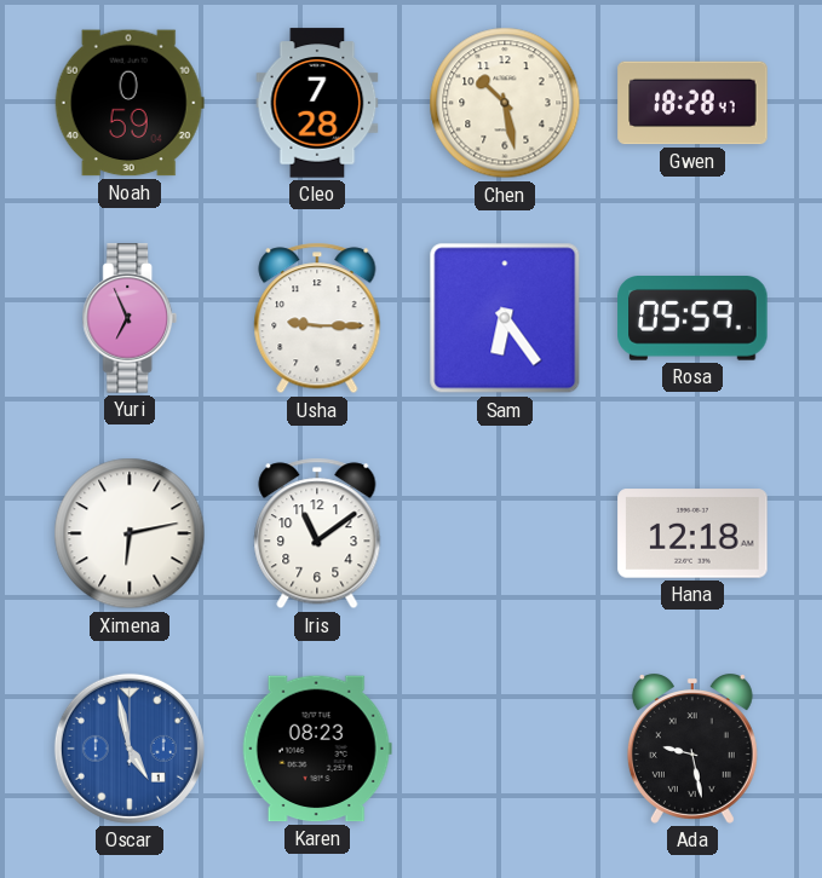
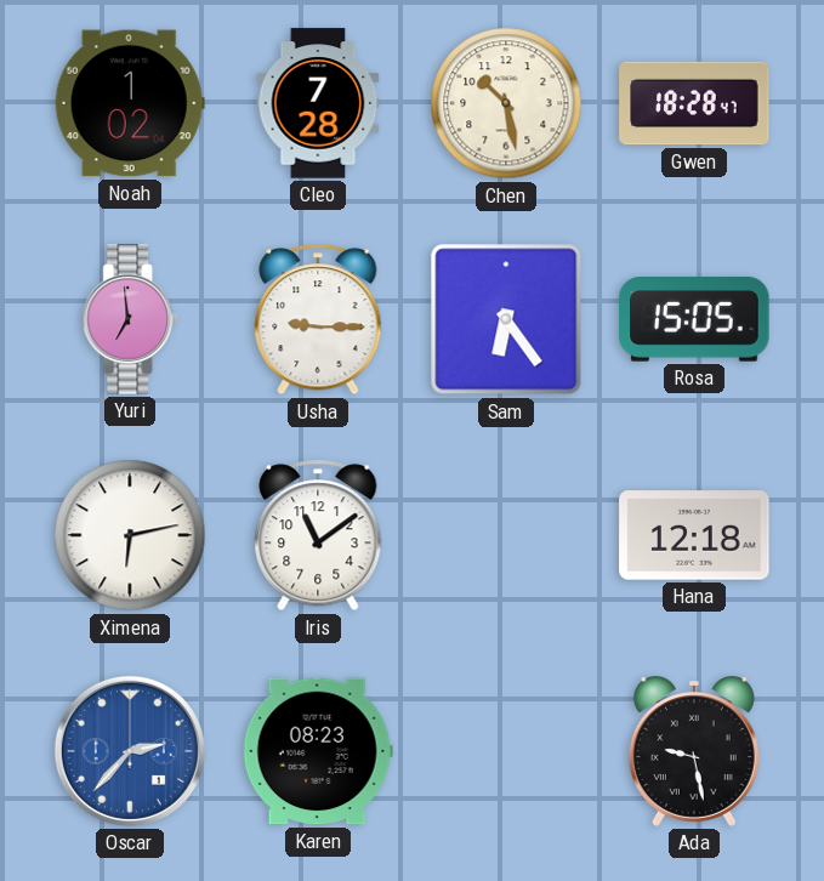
Noah: 0:59 -> 1:02
Yuri: 6:56 -> 6:59
Rosa: 05:59 -> 15:05
Oscar: 4:58 -> 2:37
